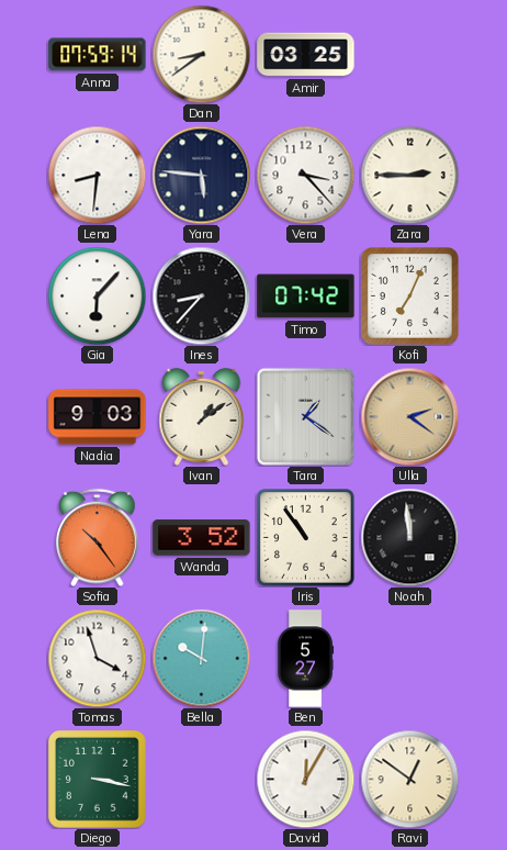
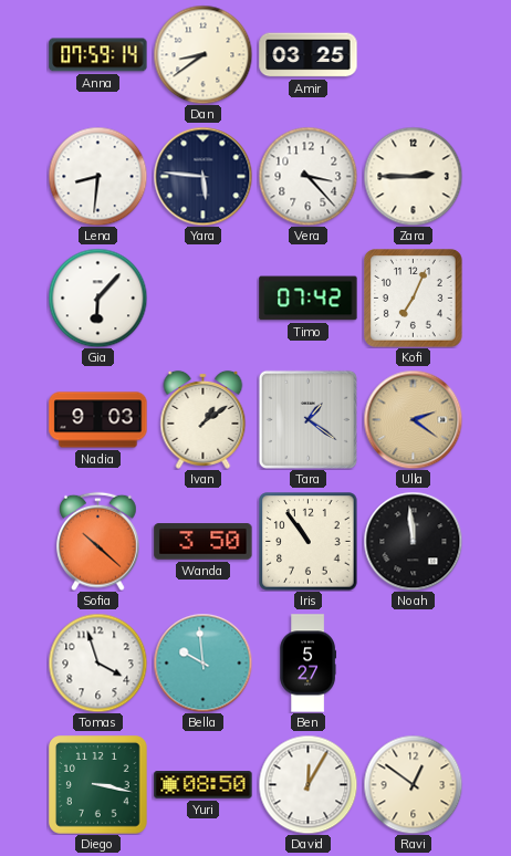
Ines: 8:37 -> none
Sofia: 10:24 -> 10:22
Wanda: 3:52 -> 3:50
Bella: 10:01 -> 9:59
Yuri: none -> 08:50
